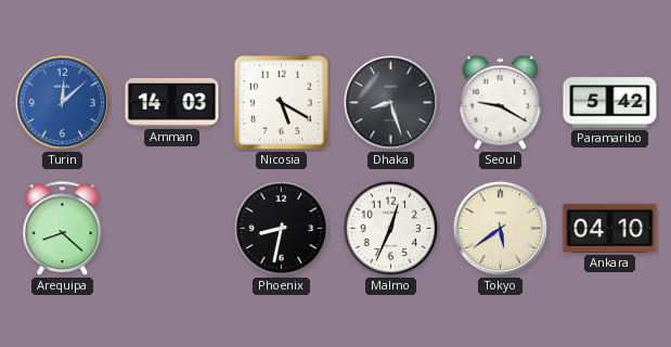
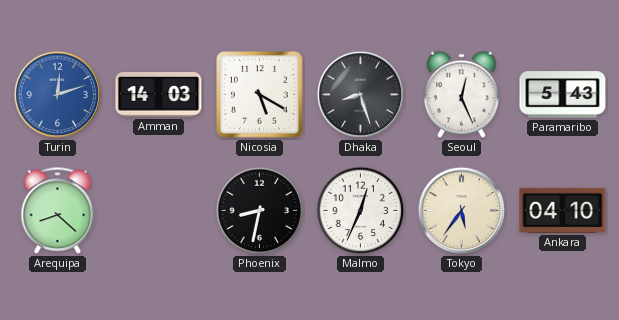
Turin: 12:08 -> 12:12
Seoul: 9:20 -> 12:26
Paramaribo: 5:42 -> 5:43
Tokyo: 5:39 -> 5:36
